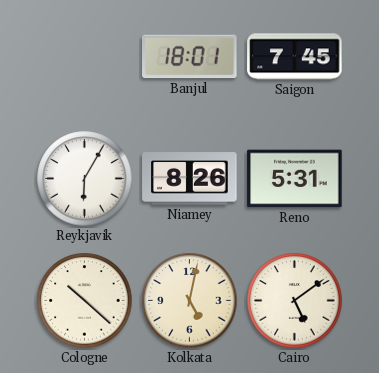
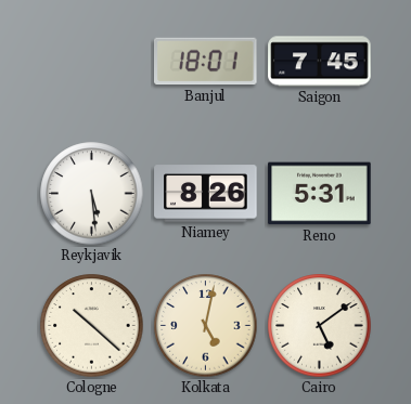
Reykjavik: 6:05 -> 5:29
